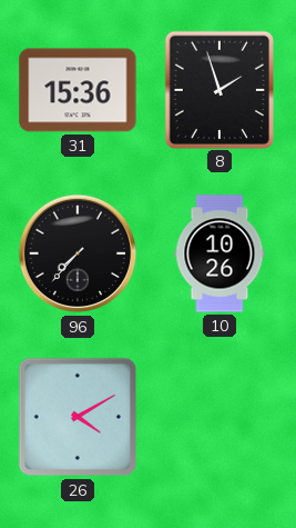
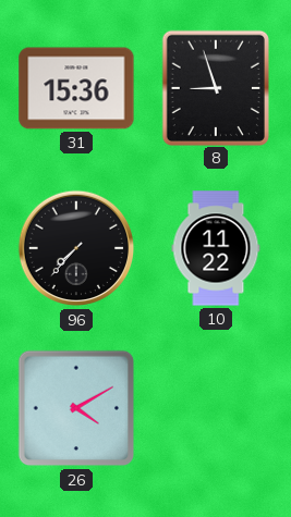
8: 1:57 -> 8:57
10: 10:26 -> 11:22
